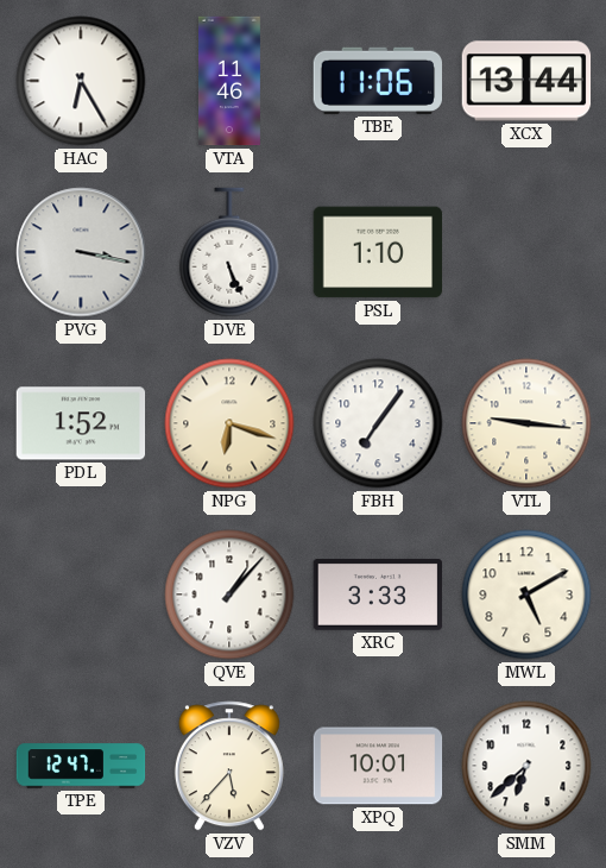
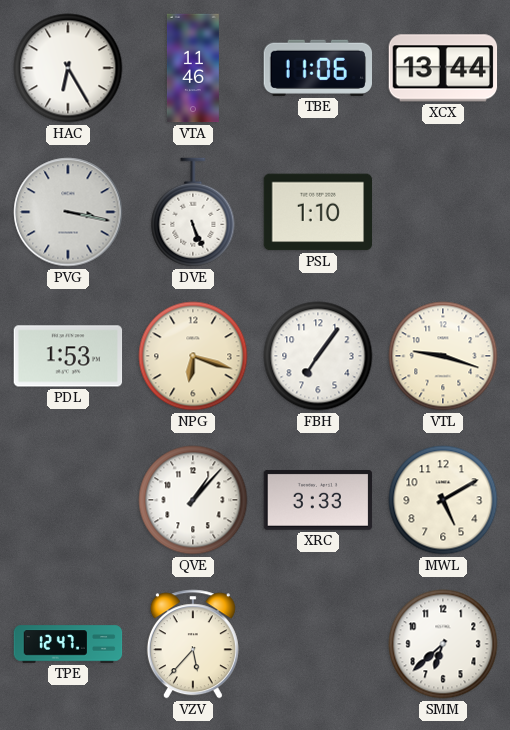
PDL: 1:52 -> 1:53
VTL: 9:16 -> 9:18
XPQ: 10:01 -> none
